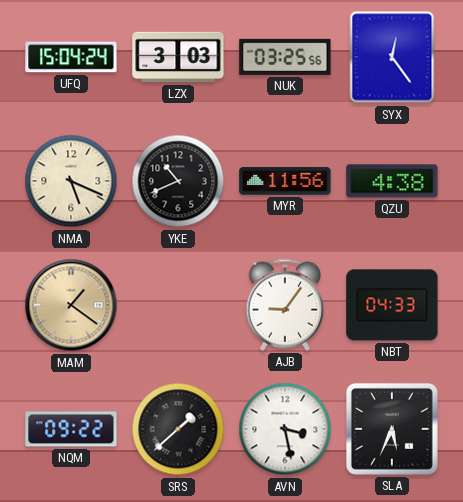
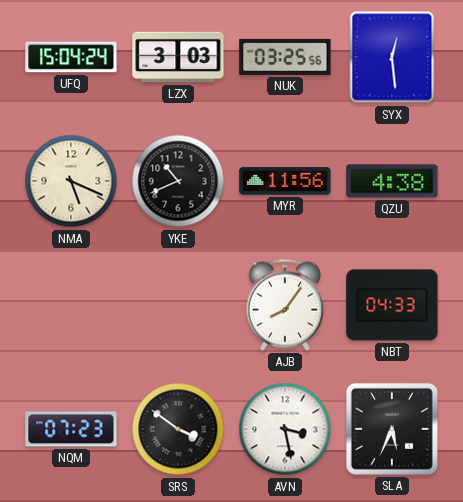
SYX: 12:24 -> 12:29
MAM: 1:21 -> none
AJB: 9:06 -> 8:06
NQM: 09:22 -> 07:23
SRS: 1:38 -> 3:51
